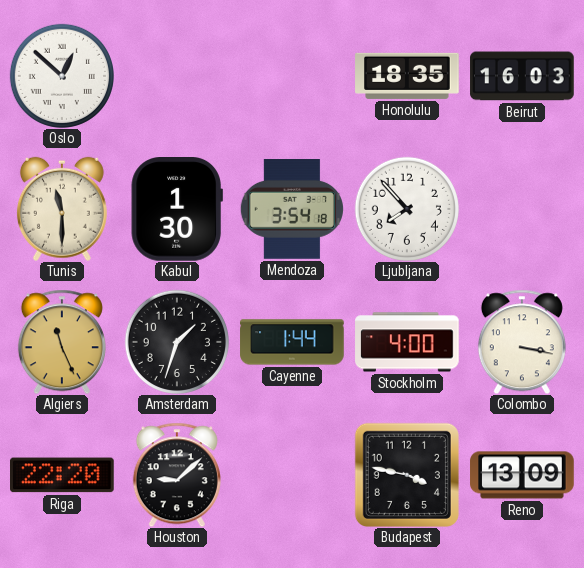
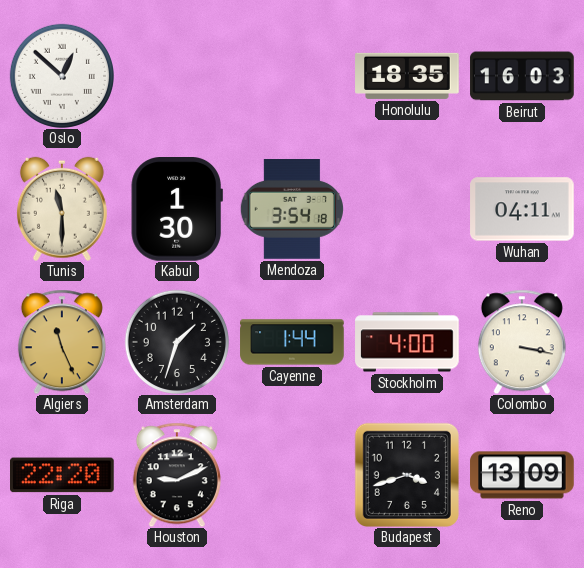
Ljubljana: 7:53 -> none
Wuhan: none -> 04:11
Houston: 9:08 -> 9:11
Budapest: 3:47 -> 3:42
